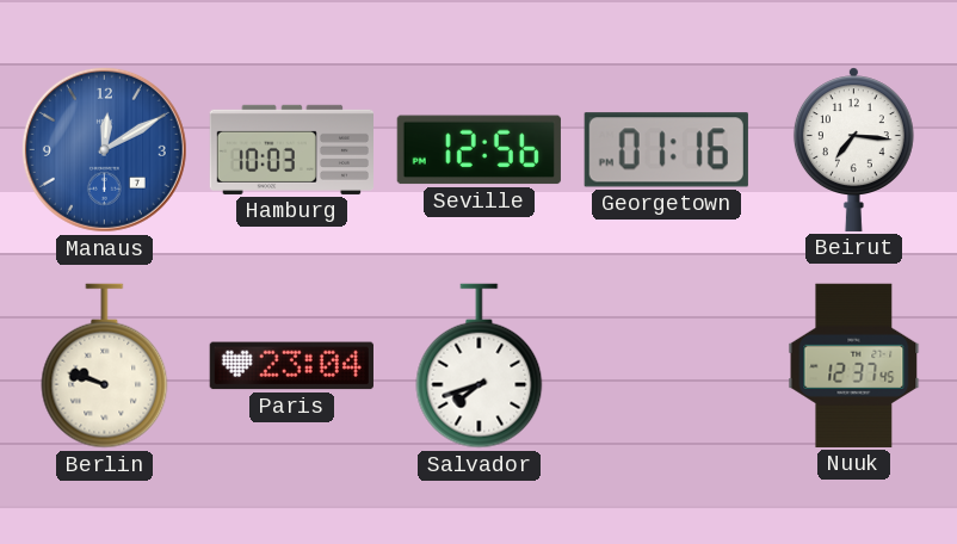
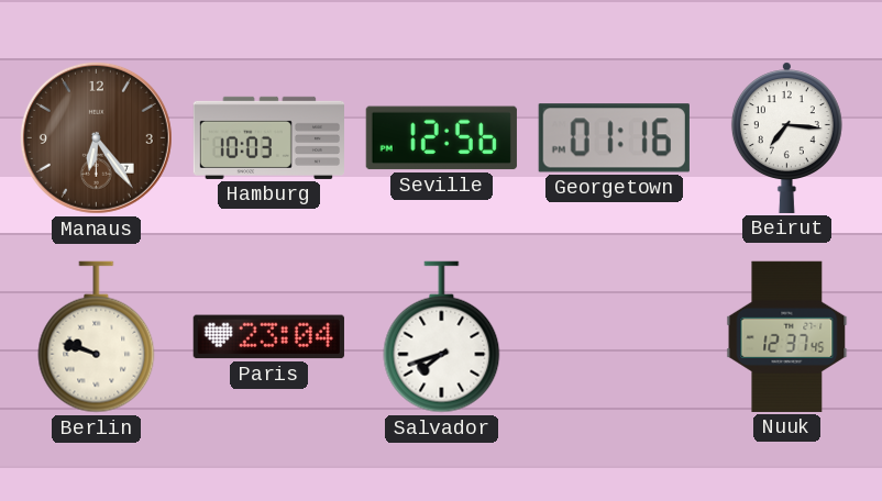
Manaus: 12:10 -> 6:24
Manaus dial: blue -> brown
